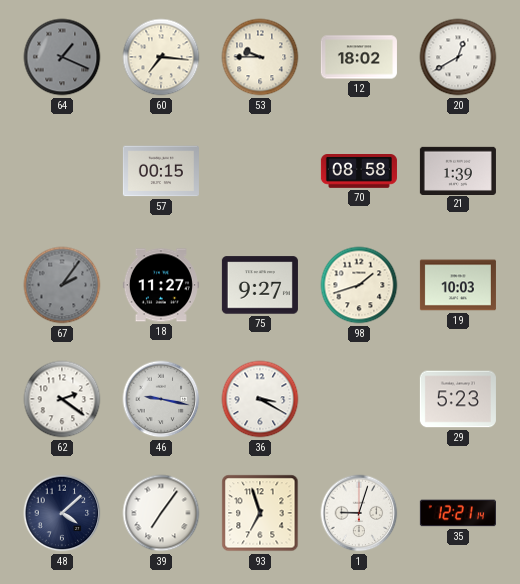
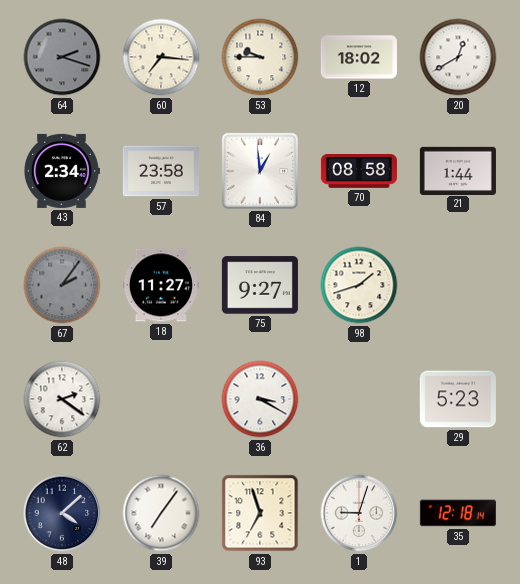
64: 1:19 -> 2:18
43: none -> 2:34
57: 00:15 -> 23:58
84: none -> 12:59
21: 1:39 -> 1:44
19: 10:03 -> none
46: 9:17 -> none
35: 12:21 -> 12:18
